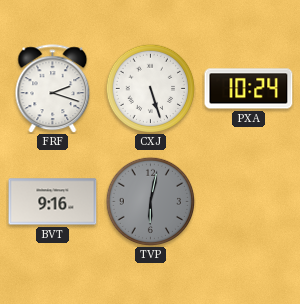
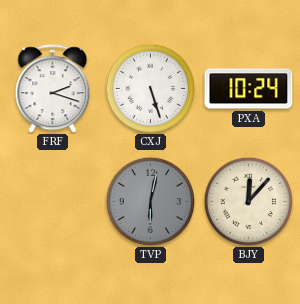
BVT: 9:16 -> none
BJY: none -> 12:07
